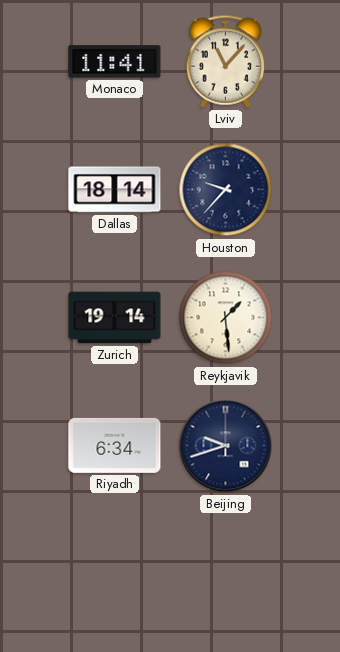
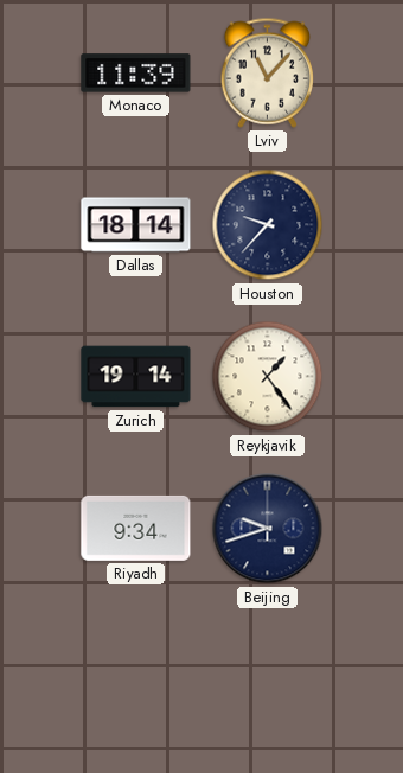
Monaco: 11:41 -> 11:39
Reykjavik: 1:29 -> 1:24
Riyadh: 6:34 -> 9:34
